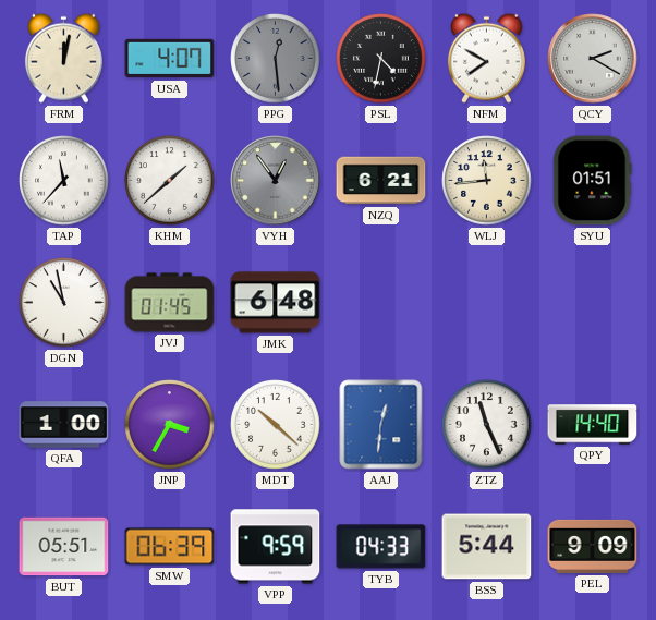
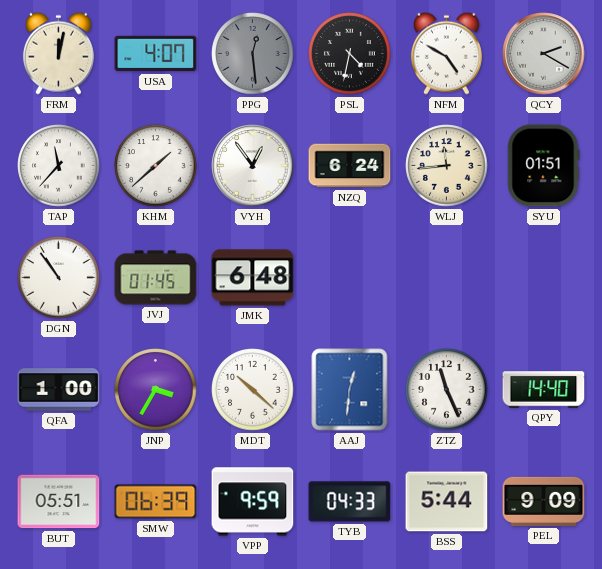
NFM: 7:50 -> 4:50
VYH dial: grey -> white
NZQ: 6:21 -> 6:24
DGN: 10:58 -> 10:54
